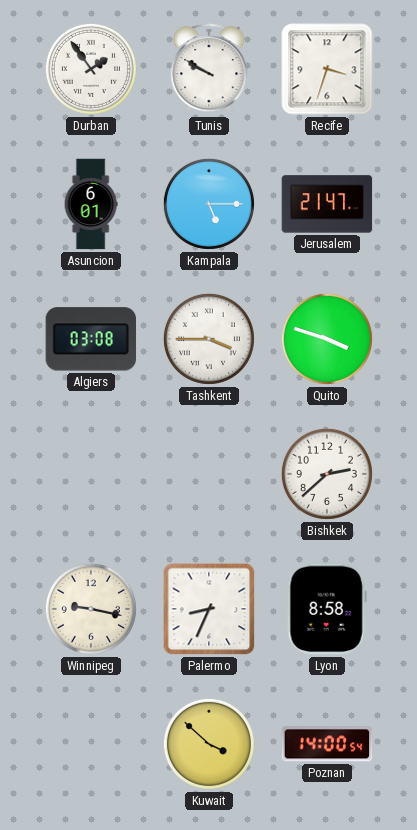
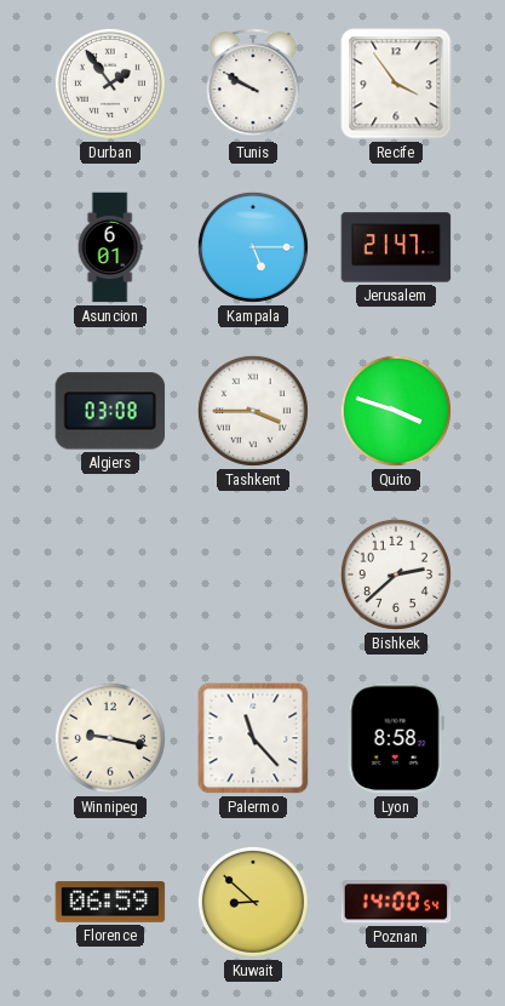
Recife: 3:33 -> 3:54
Palermo: 8:34 -> 11:23
Florence: none -> 06:59
Kuwait: 3:52 -> 8:52
